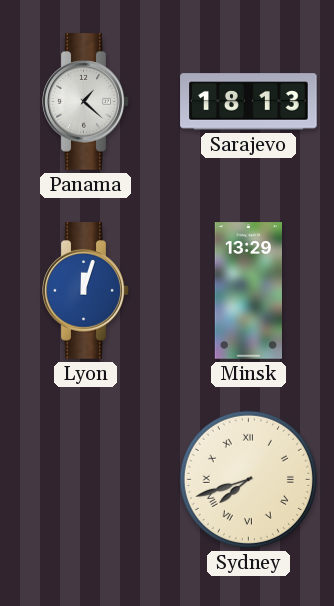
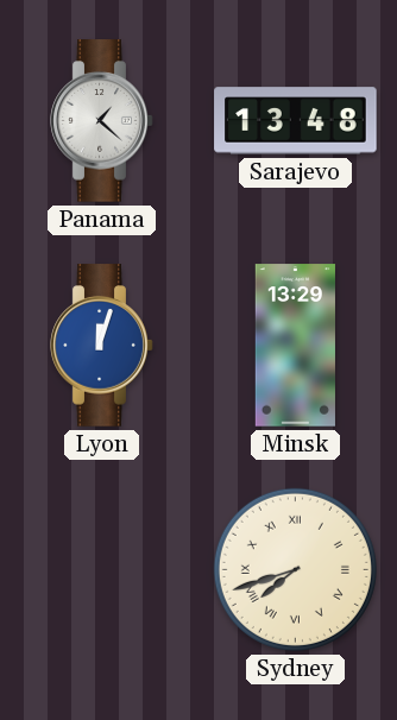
Sarajevo: 18:13 -> 13:48
